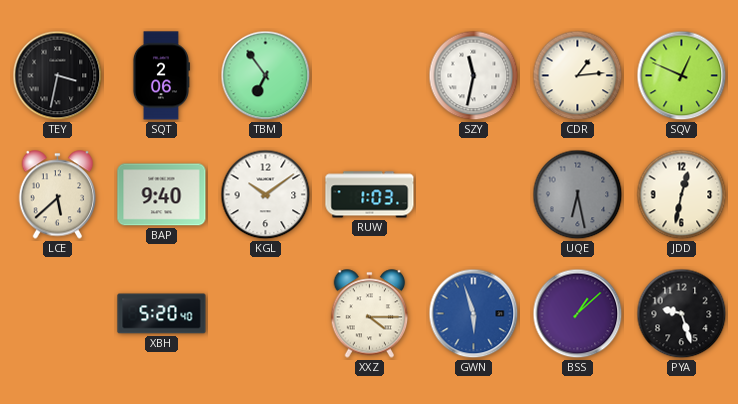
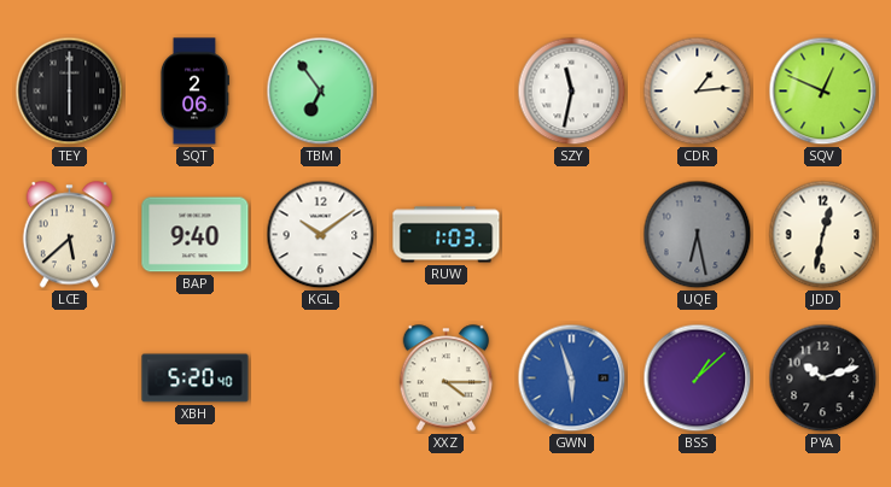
TEY: 3:32 -> 6:00
PYA: 9:27 -> 10:12
